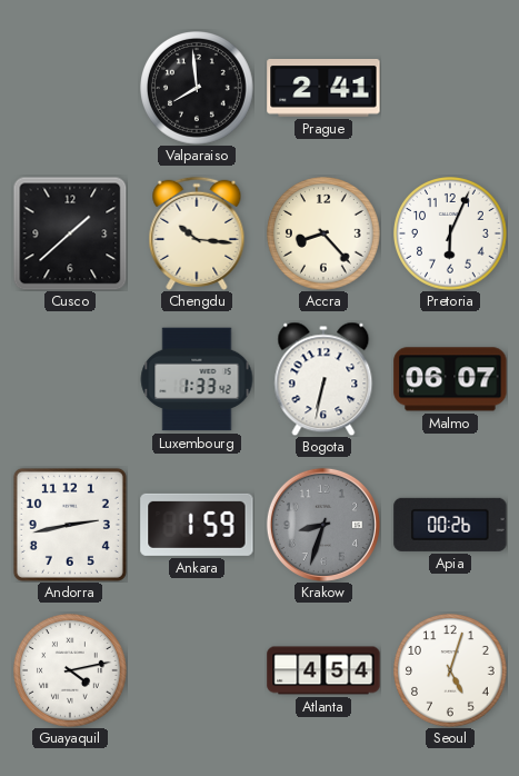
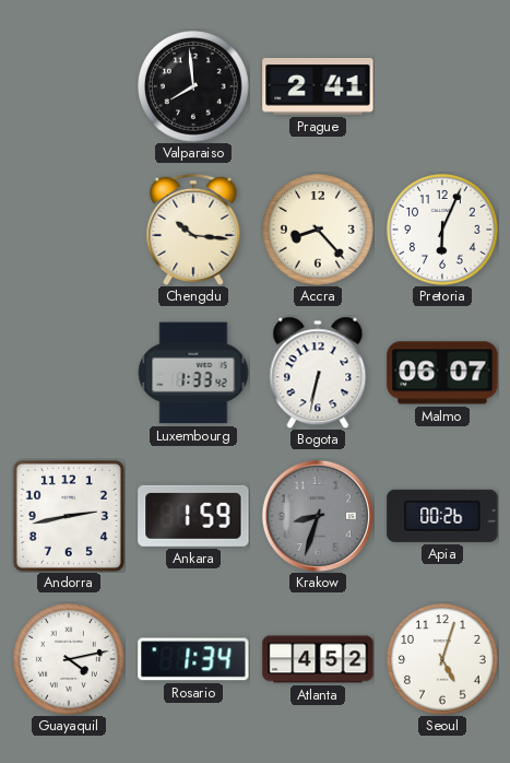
Cusco: 1:38 -> none
Rosario: none -> 1:34
Atlanta: 4:54 -> 4:52
